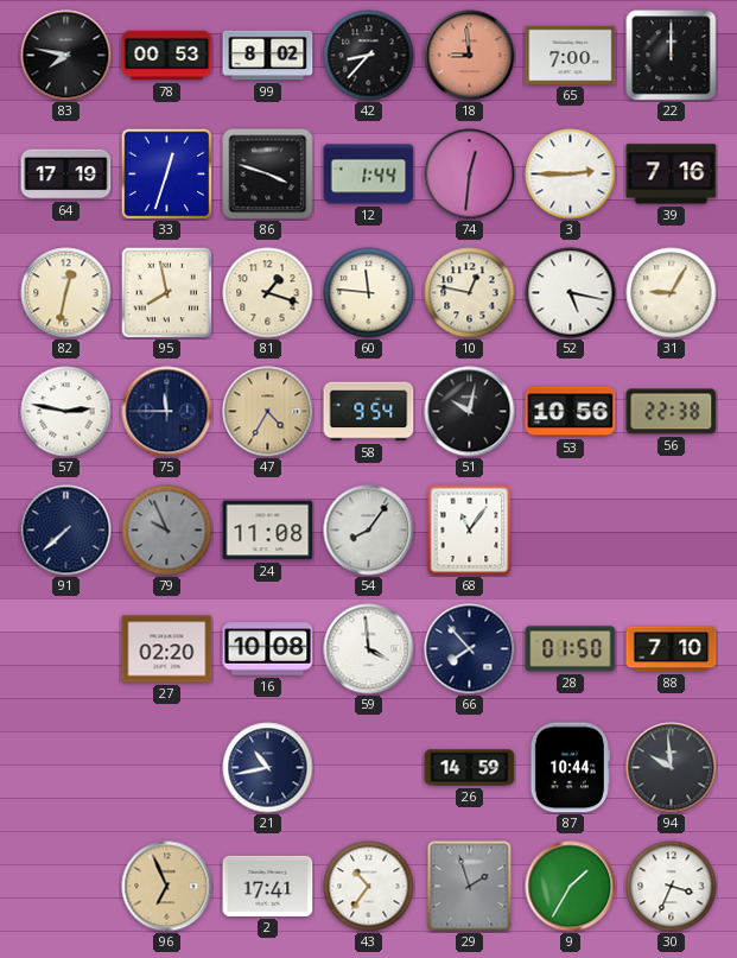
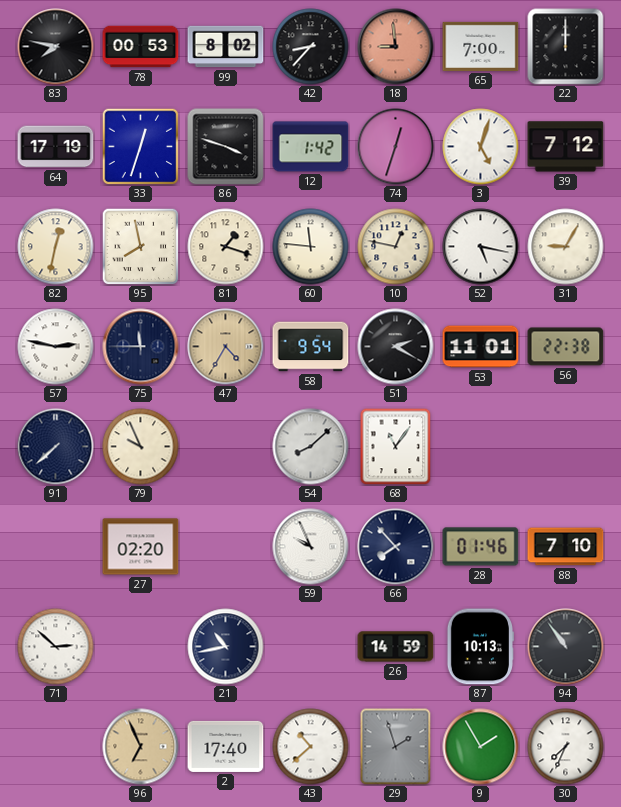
12: 1:44 -> 1:42
74: 12:31 -> 12:33
3: 2:45 -> 5:03
39: 7:16 -> 7:12
51: 10:02 -> 2:20
53: 10:56 -> 11:01
79 dial: grey -> cream
24: 11:08 -> none
54: 8:06 -> 8:08
16: 10:08 -> none
59: 3:59 -> 9:56
28: 01:50 -> 01:46
71: none -> 2:52
87: 10:44 -> 10:13
94: 9:59 -> 10:54
2: 17:41 -> 17:40
43: 10:36 -> 10:38
9: 1:35 -> 1:55
30: 3:34 -> 7:34
